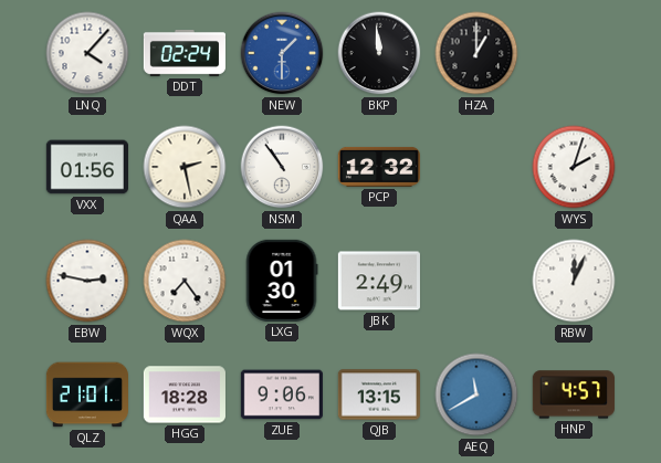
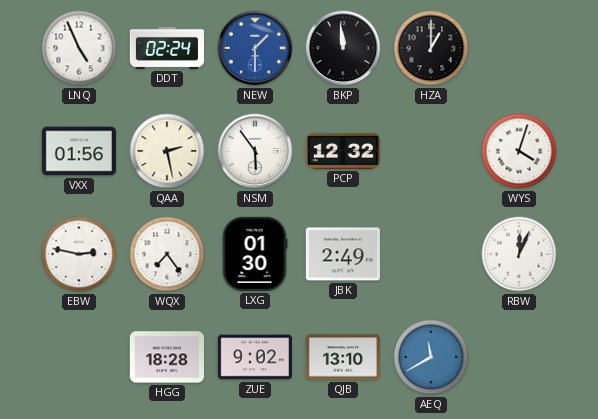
LNQ: 4:07 -> 4:56
NSM: 10:54 -> 5:54
WYS: 2:03 -> 4:03
QLZ: 21:01 -> none
ZUE: 9:06 -> 9:02
QJB: 13:15 -> 13:10
HNP: 4:57 -> none
